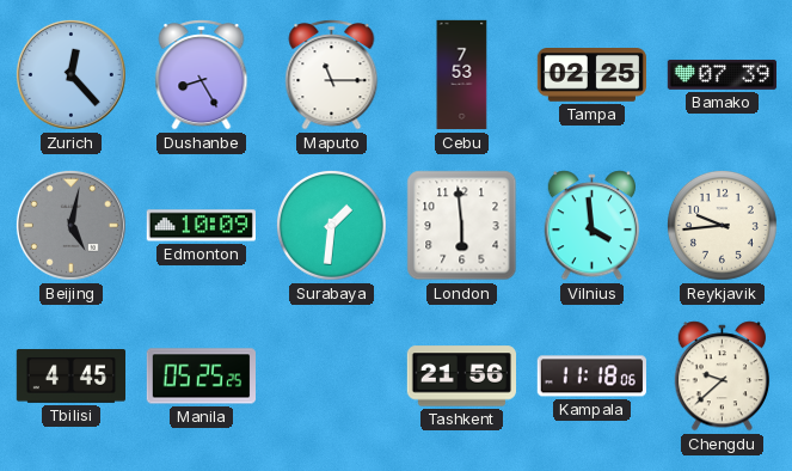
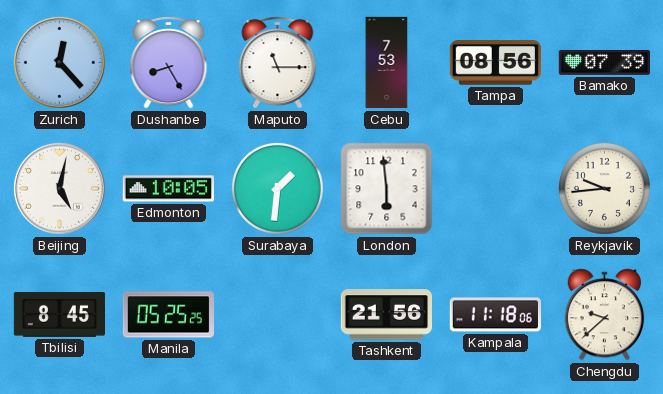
Tampa: 02:25 -> 08:56
Beijing dial: grey -> white
Edmonton: 10:09 -> 10:05
Vilnius: 3:59 -> none
Tbilisi: 4:45 -> 8:45
